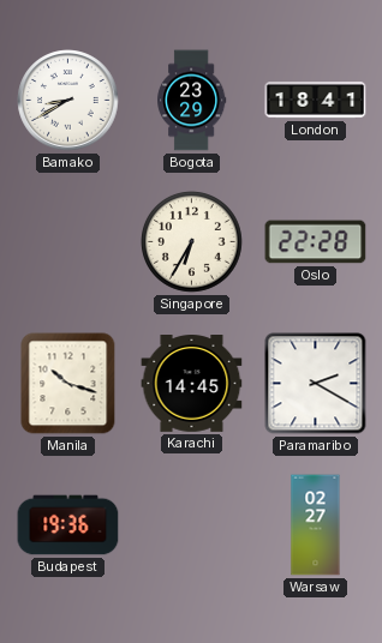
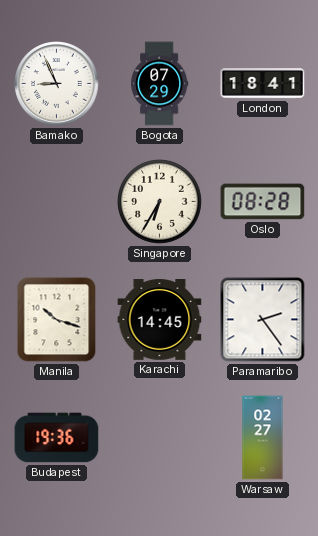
Bamako: 8:40 -> 8:56
Bogota: 23:29 -> 07:29
Oslo: 22:28 -> 08:28
Paramaribo: 2:20 -> 2:24
